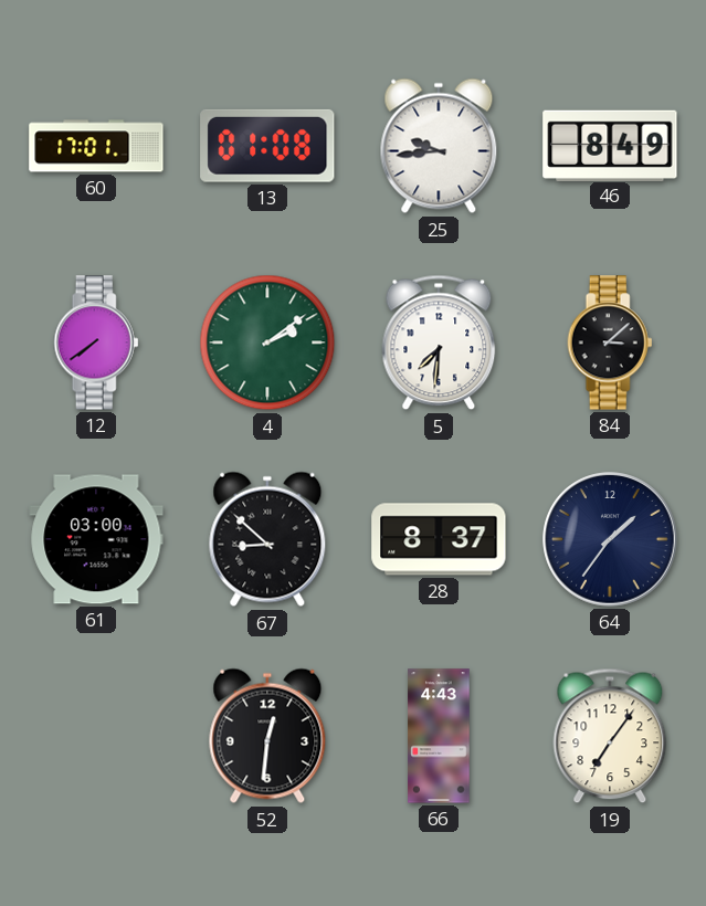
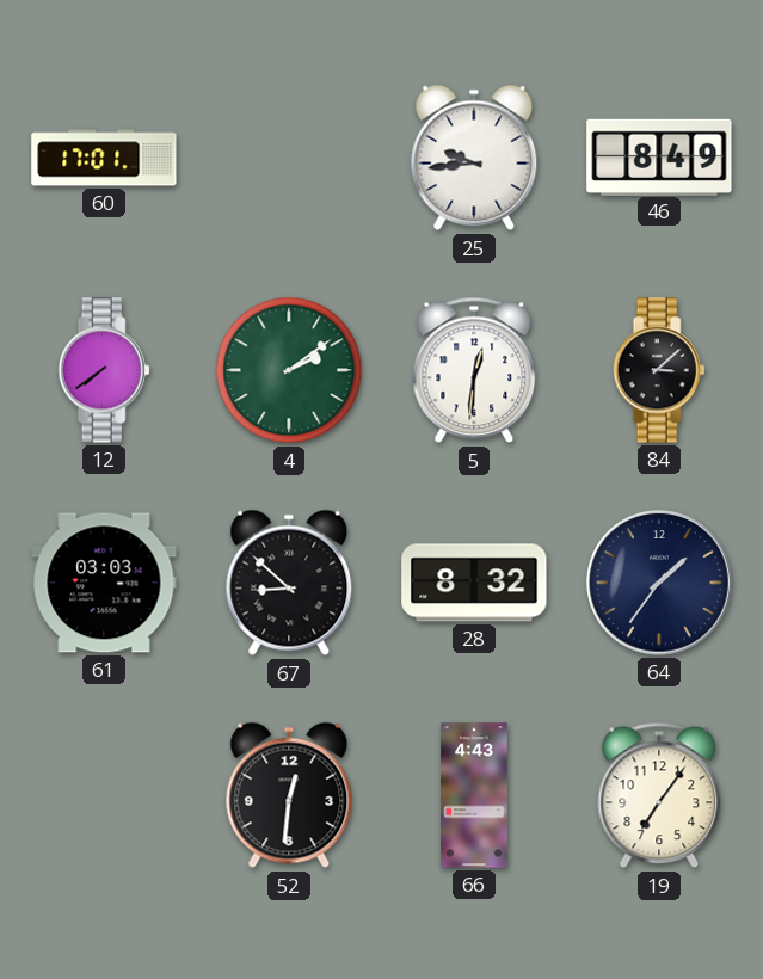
13: 01:08 -> none
5: 7:31 -> 12:31
61: 03:00 -> 03:03
28: 8:37 -> 8:32
